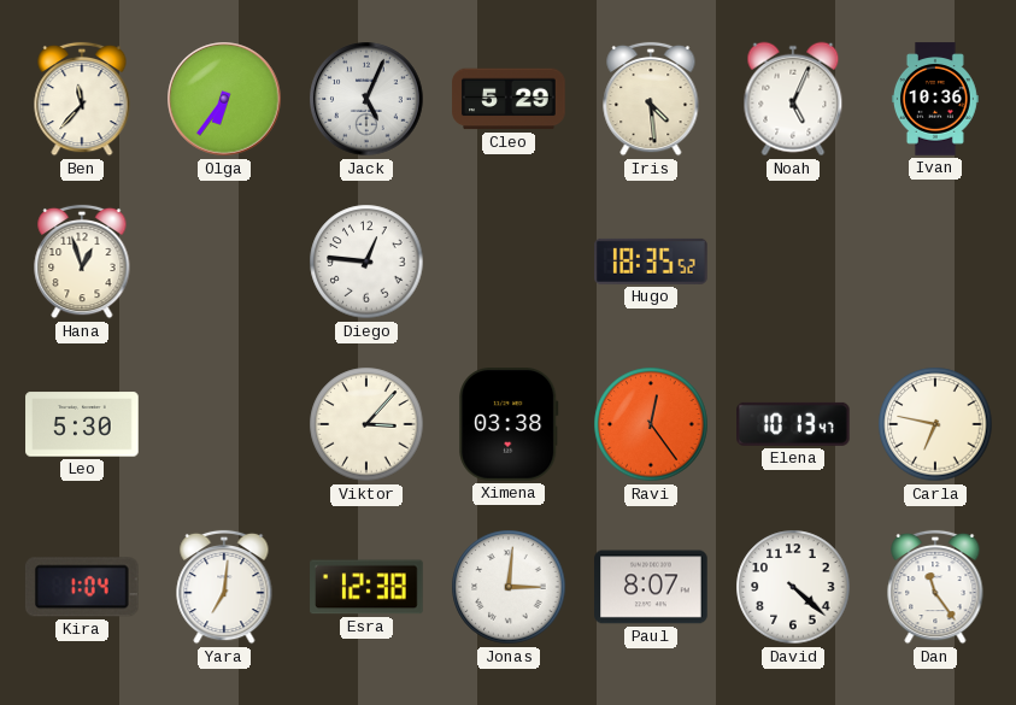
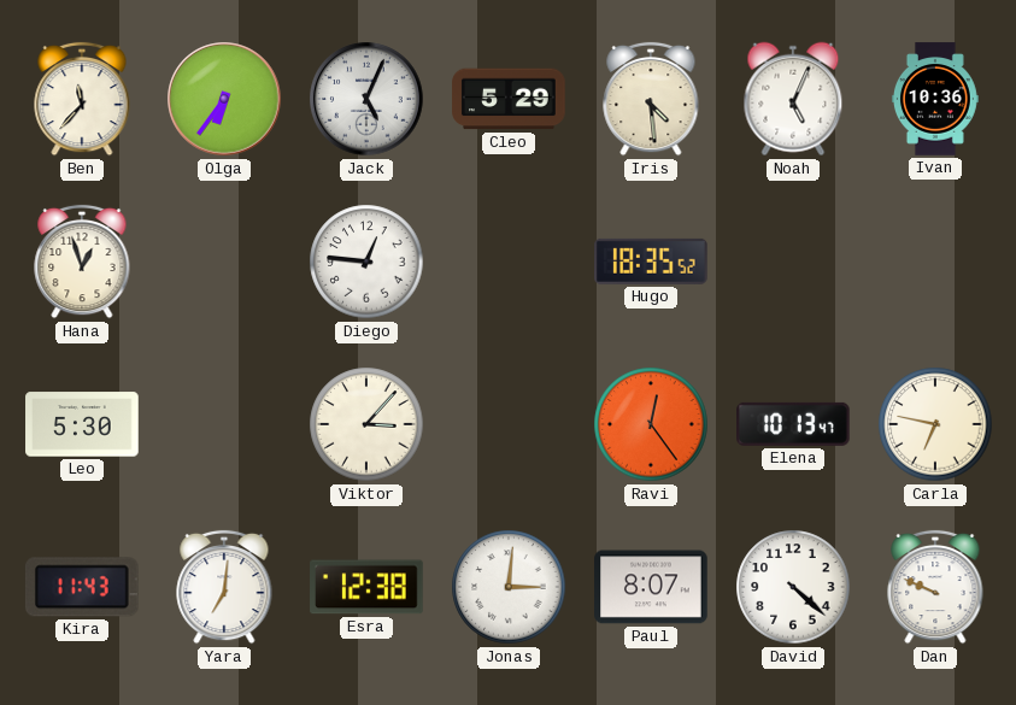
Ximena: 03:38 -> none
Kira: 1:04 -> 11:43
Dan: 11:24 -> 9:49
